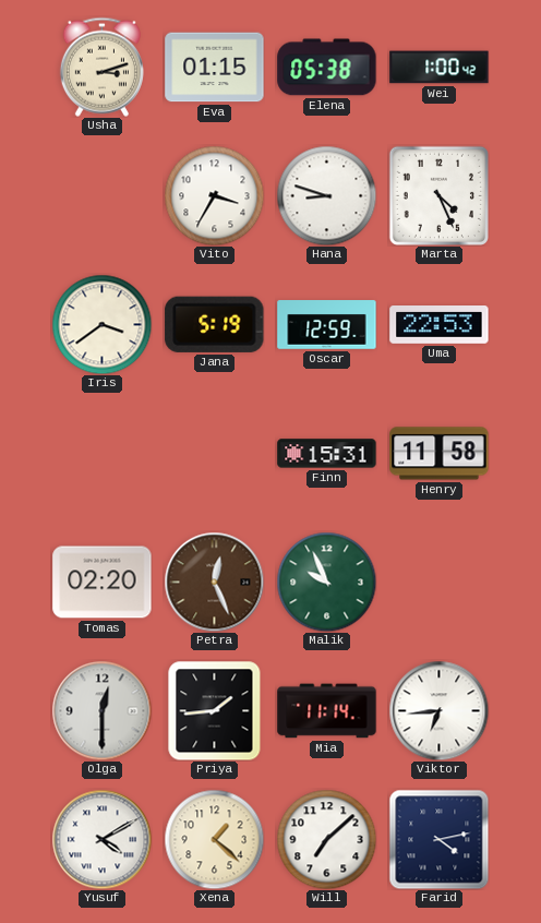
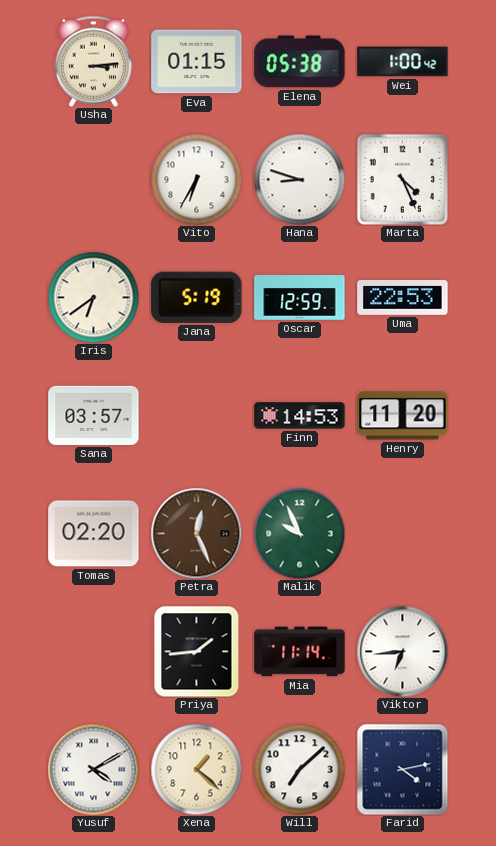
Usha: 3:12 -> 3:14
Vito: 3:35 -> 6:35
Iris: 3:39 -> 6:39
Sana: none -> 03:57
Finn: 15:31 -> 14:53
Henry: 11:58 -> 11:20
Olga: 12:30 -> none
